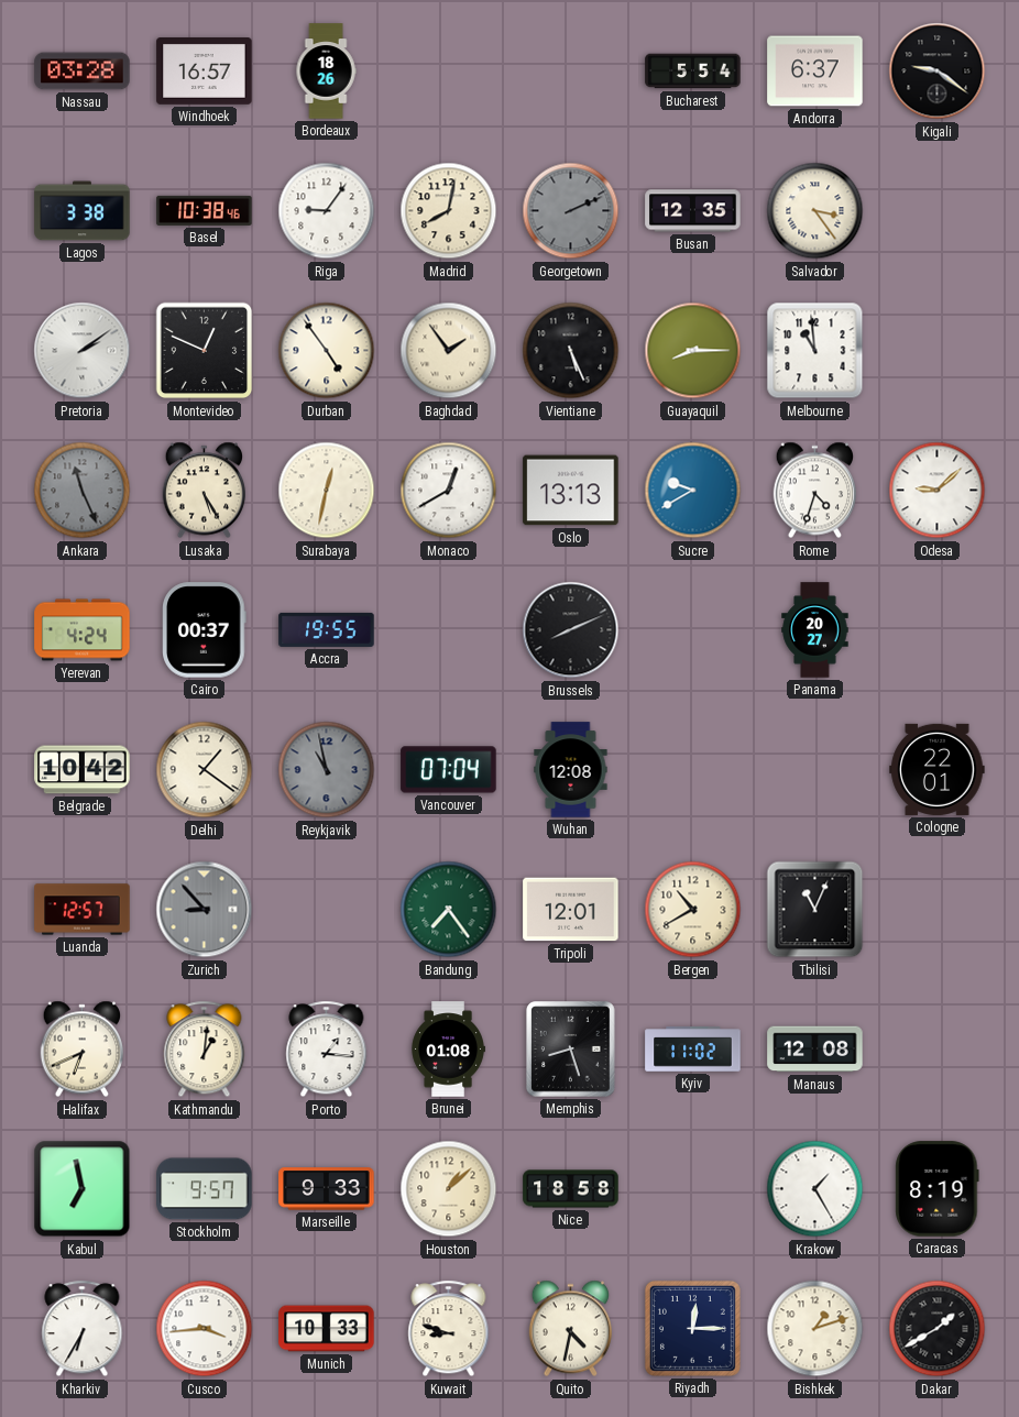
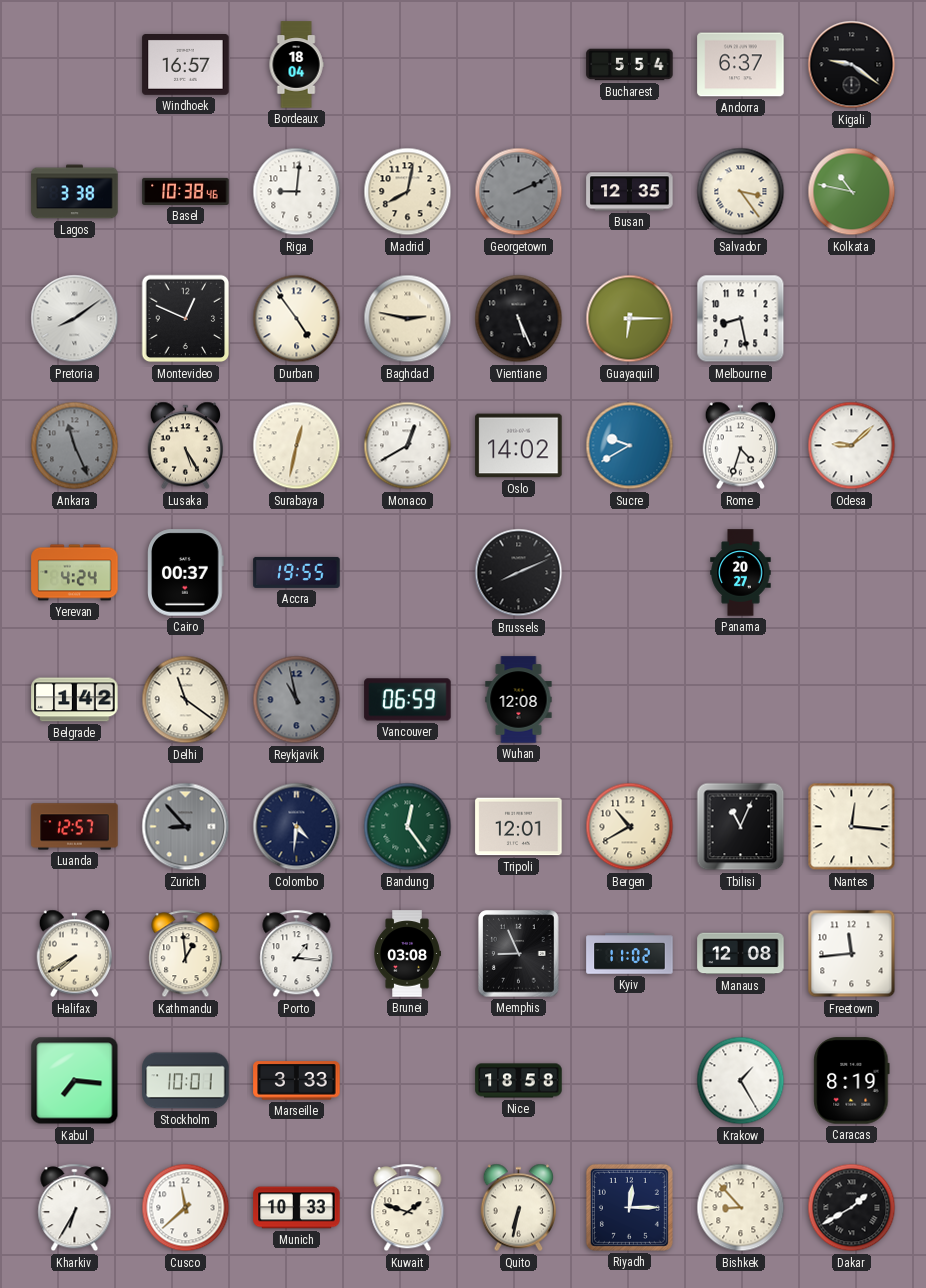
Nassau: 03:28 -> none
Bordeaux: 18:26 -> 18:04
Riga: 9:06 -> 9:01
Kolkata: none -> 10:47
Pretoria: 2:09 -> 8:09
Baghdad: 1:54 -> 2:47
Guayaquil: 8:15 -> 6:15
Melbourne: 10:59 -> 8:28
Oslo: 13:13 -> 14:02
Belgrade: 10:42 -> 1:42
Delhi: 1:21 -> 11:21
Vancouver: 07:04 -> 06:59
Cologne: 22:01 -> none
Colombo: none -> 4:31
Bandung: 7:24 -> 12:24
Nantes: none -> 12:16
Halifax: 6:41 -> 7:40
Kathmandu: 1:01 -> 12:59
Brunei: 01:08 -> 03:08
Memphis: 8:27 -> 8:56
Freetown: none -> 11:44
Kabul: 6:58 -> 7:16
Stockholm: 9:57 -> 10:01
Marseille: 9:33 -> 3:33
Houston: 1:08 -> none
Cusco: 3:44 -> 11:38
Kuwait: 8:48 -> 1:48
Quito: 4:32 -> 6:32
Bishkek: 1:12 -> 8:53
